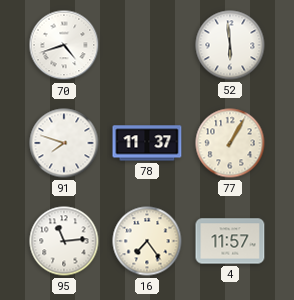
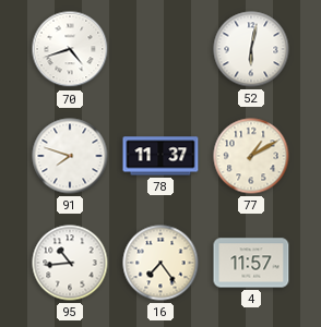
52: 5:59 -> 6:02
77: 1:05 -> 1:10
95: 11:14 -> 10:44
